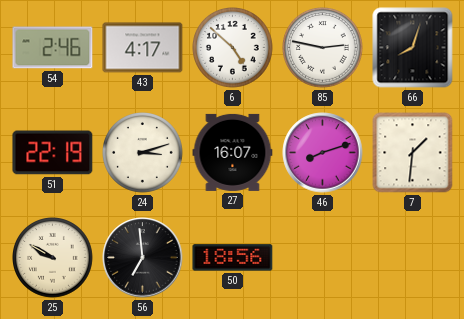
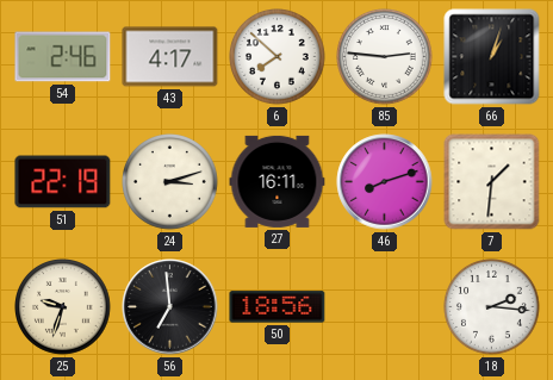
6: 4:52 -> 7:52
85: 2:47 -> 2:46
66: 8:03 -> 1:03
27: 16:07 -> 16:11
25: 9:50 -> 9:33
18: none -> 2:16
